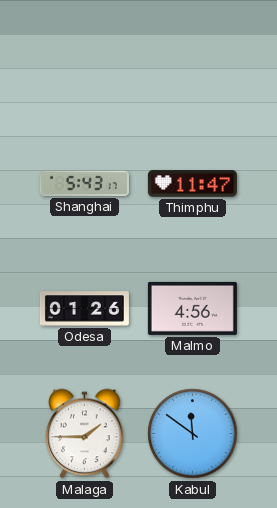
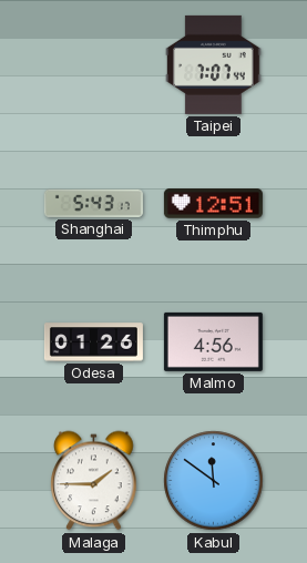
Taipei: none -> 7:07
Thimphu: 11:47 -> 12:51
